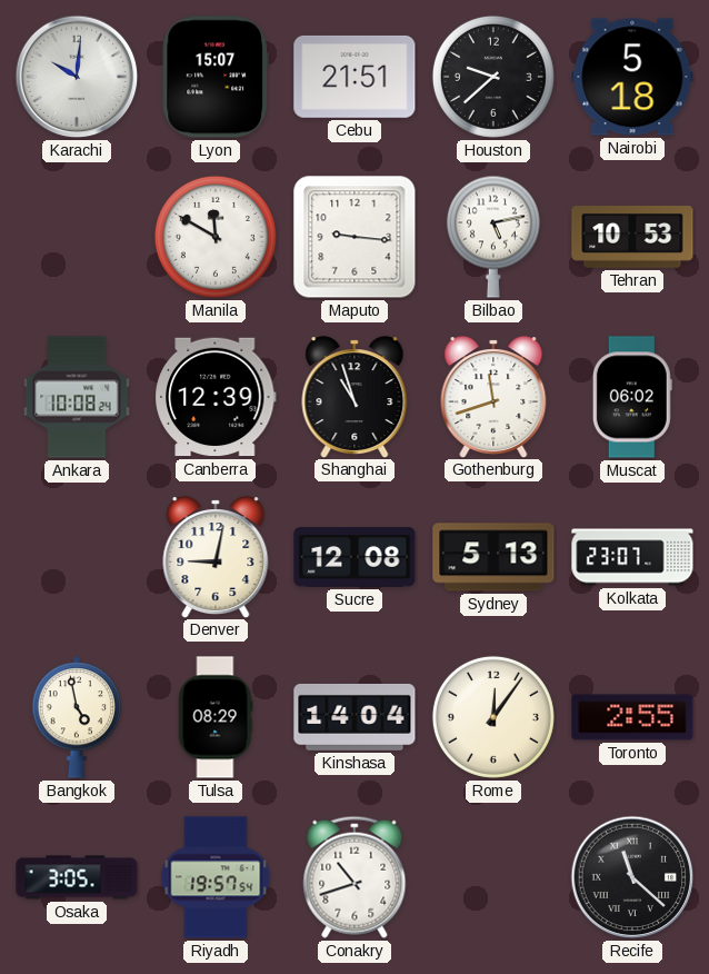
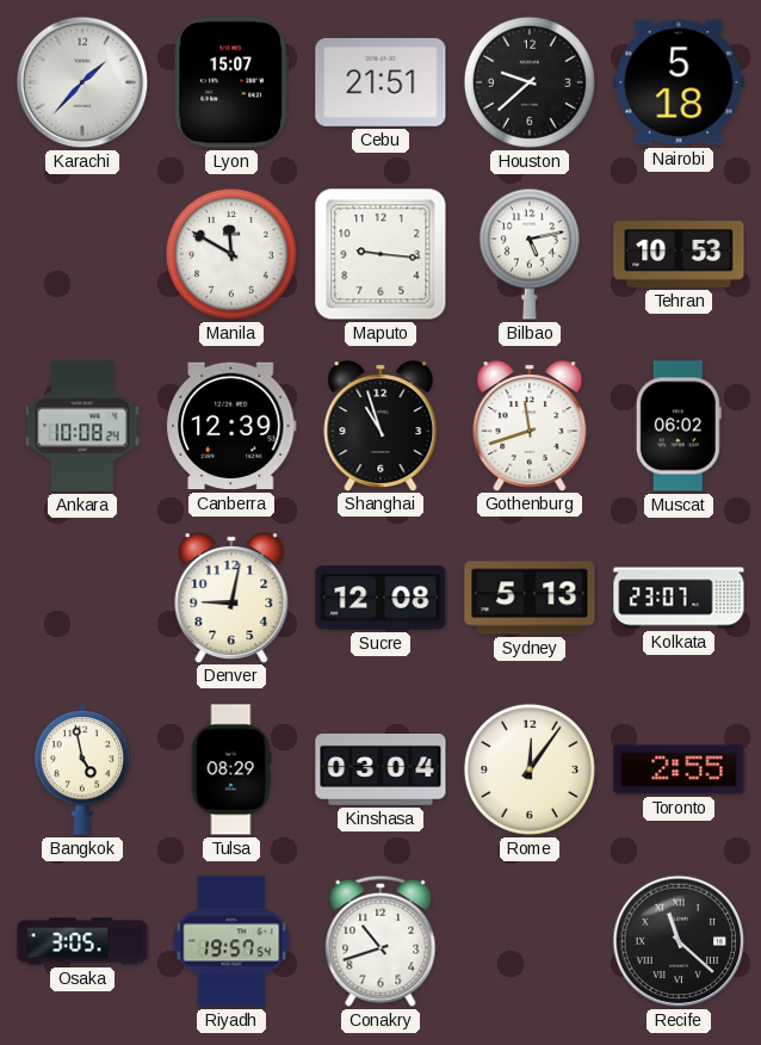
Karachi: 10:01 -> 1:37
Kinshasa: 14:04 -> 03:04
